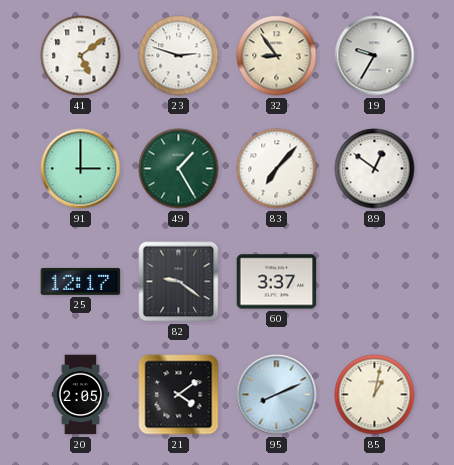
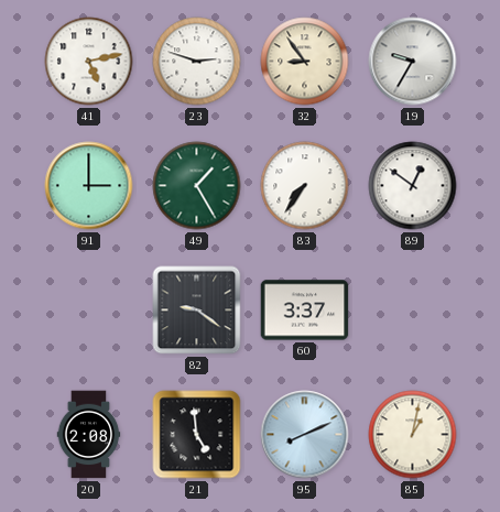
41: 5:09 -> 5:13
83: 7:07 -> 7:36
25: 12:17 -> none
20: 2:05 -> 2:08
21: 4:09 -> 4:59
